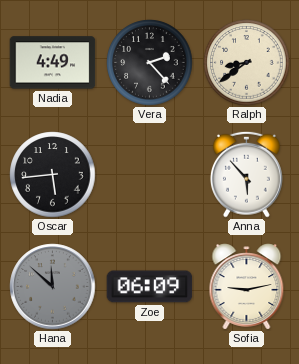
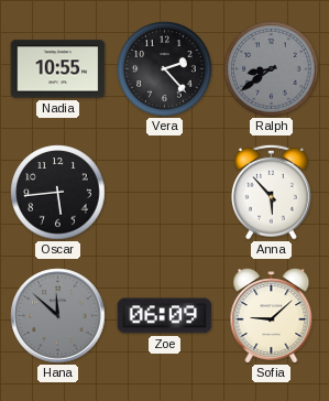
Nadia: 4:49 -> 10:55
Ralph dial: cream -> grey
Sofia: 9:13 -> 9:08
